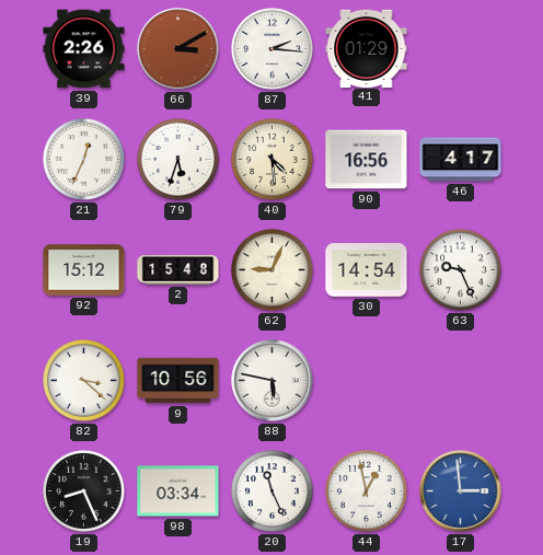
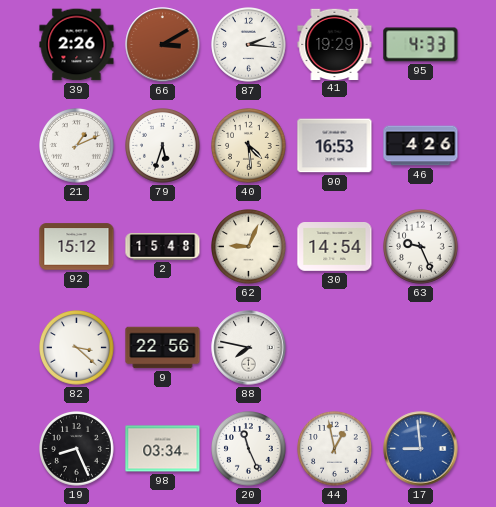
41: 01:29 -> 19:29
95: none -> 4:33
21: 12:34 -> 1:11
90: 16:56 -> 16:53
46: 4:17 -> 4:26
9: 10:56 -> 22:56
88: 5:47 -> 7:47
17: 2:59 -> 8:59
